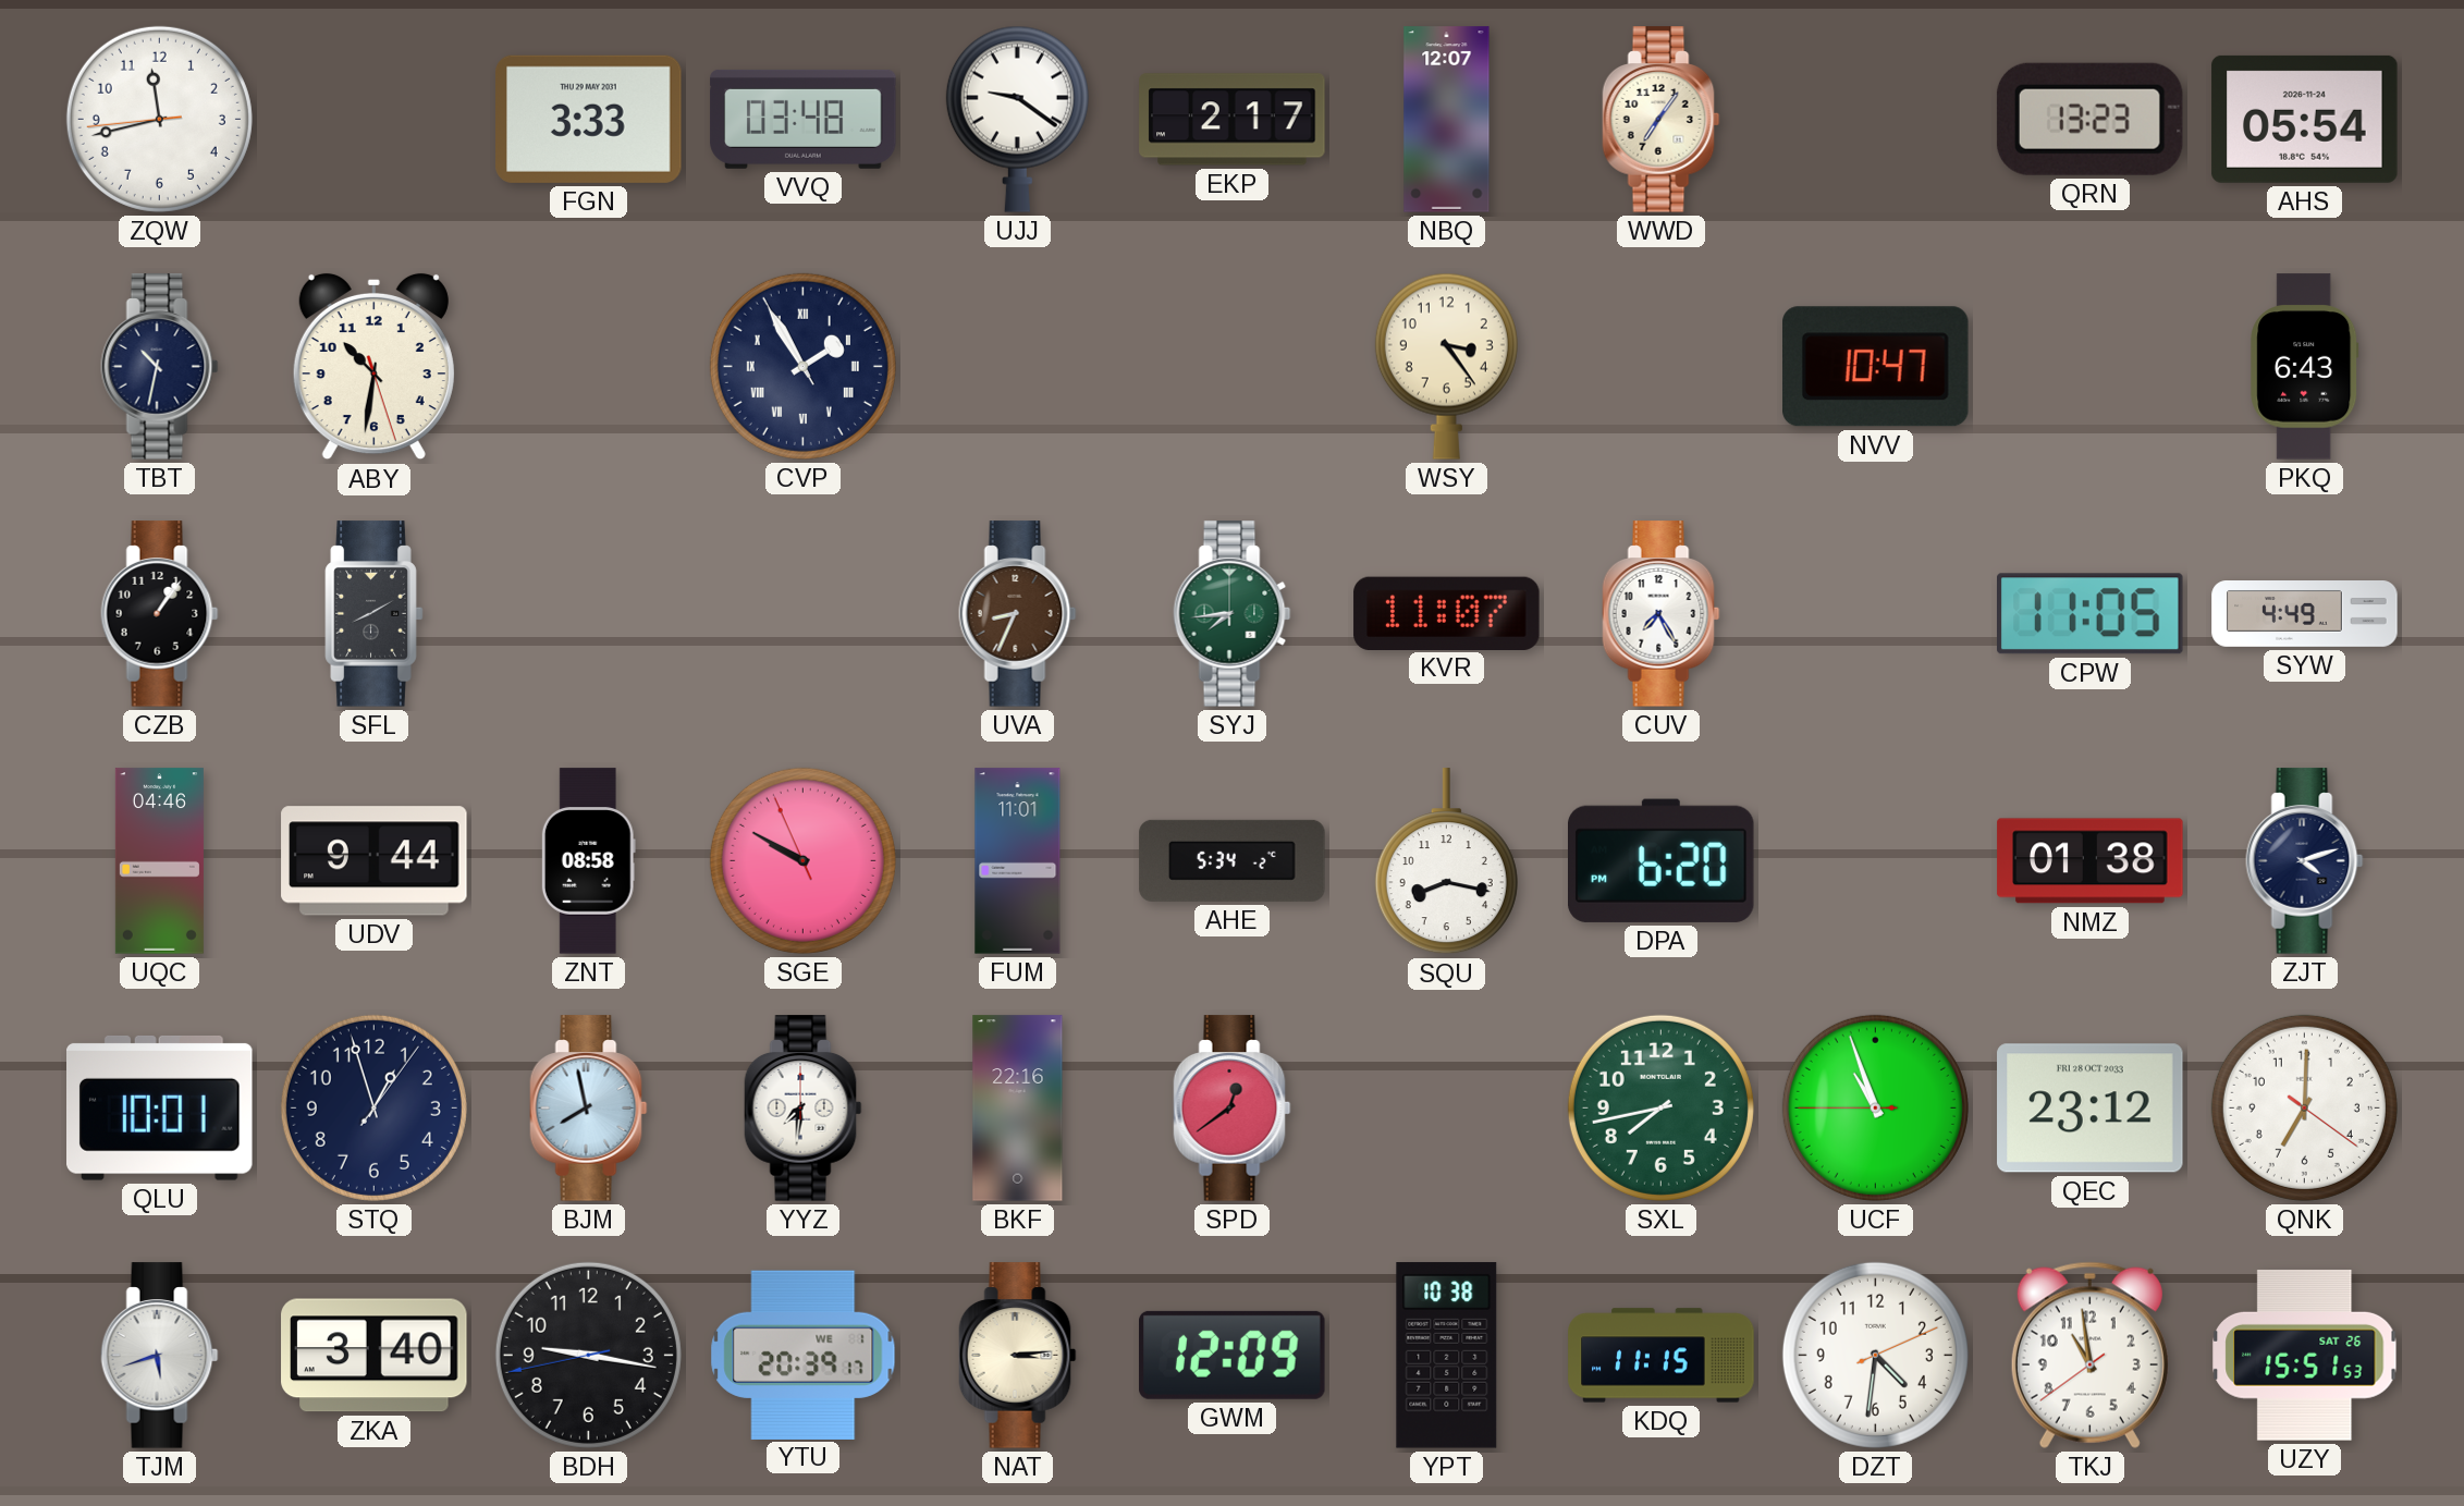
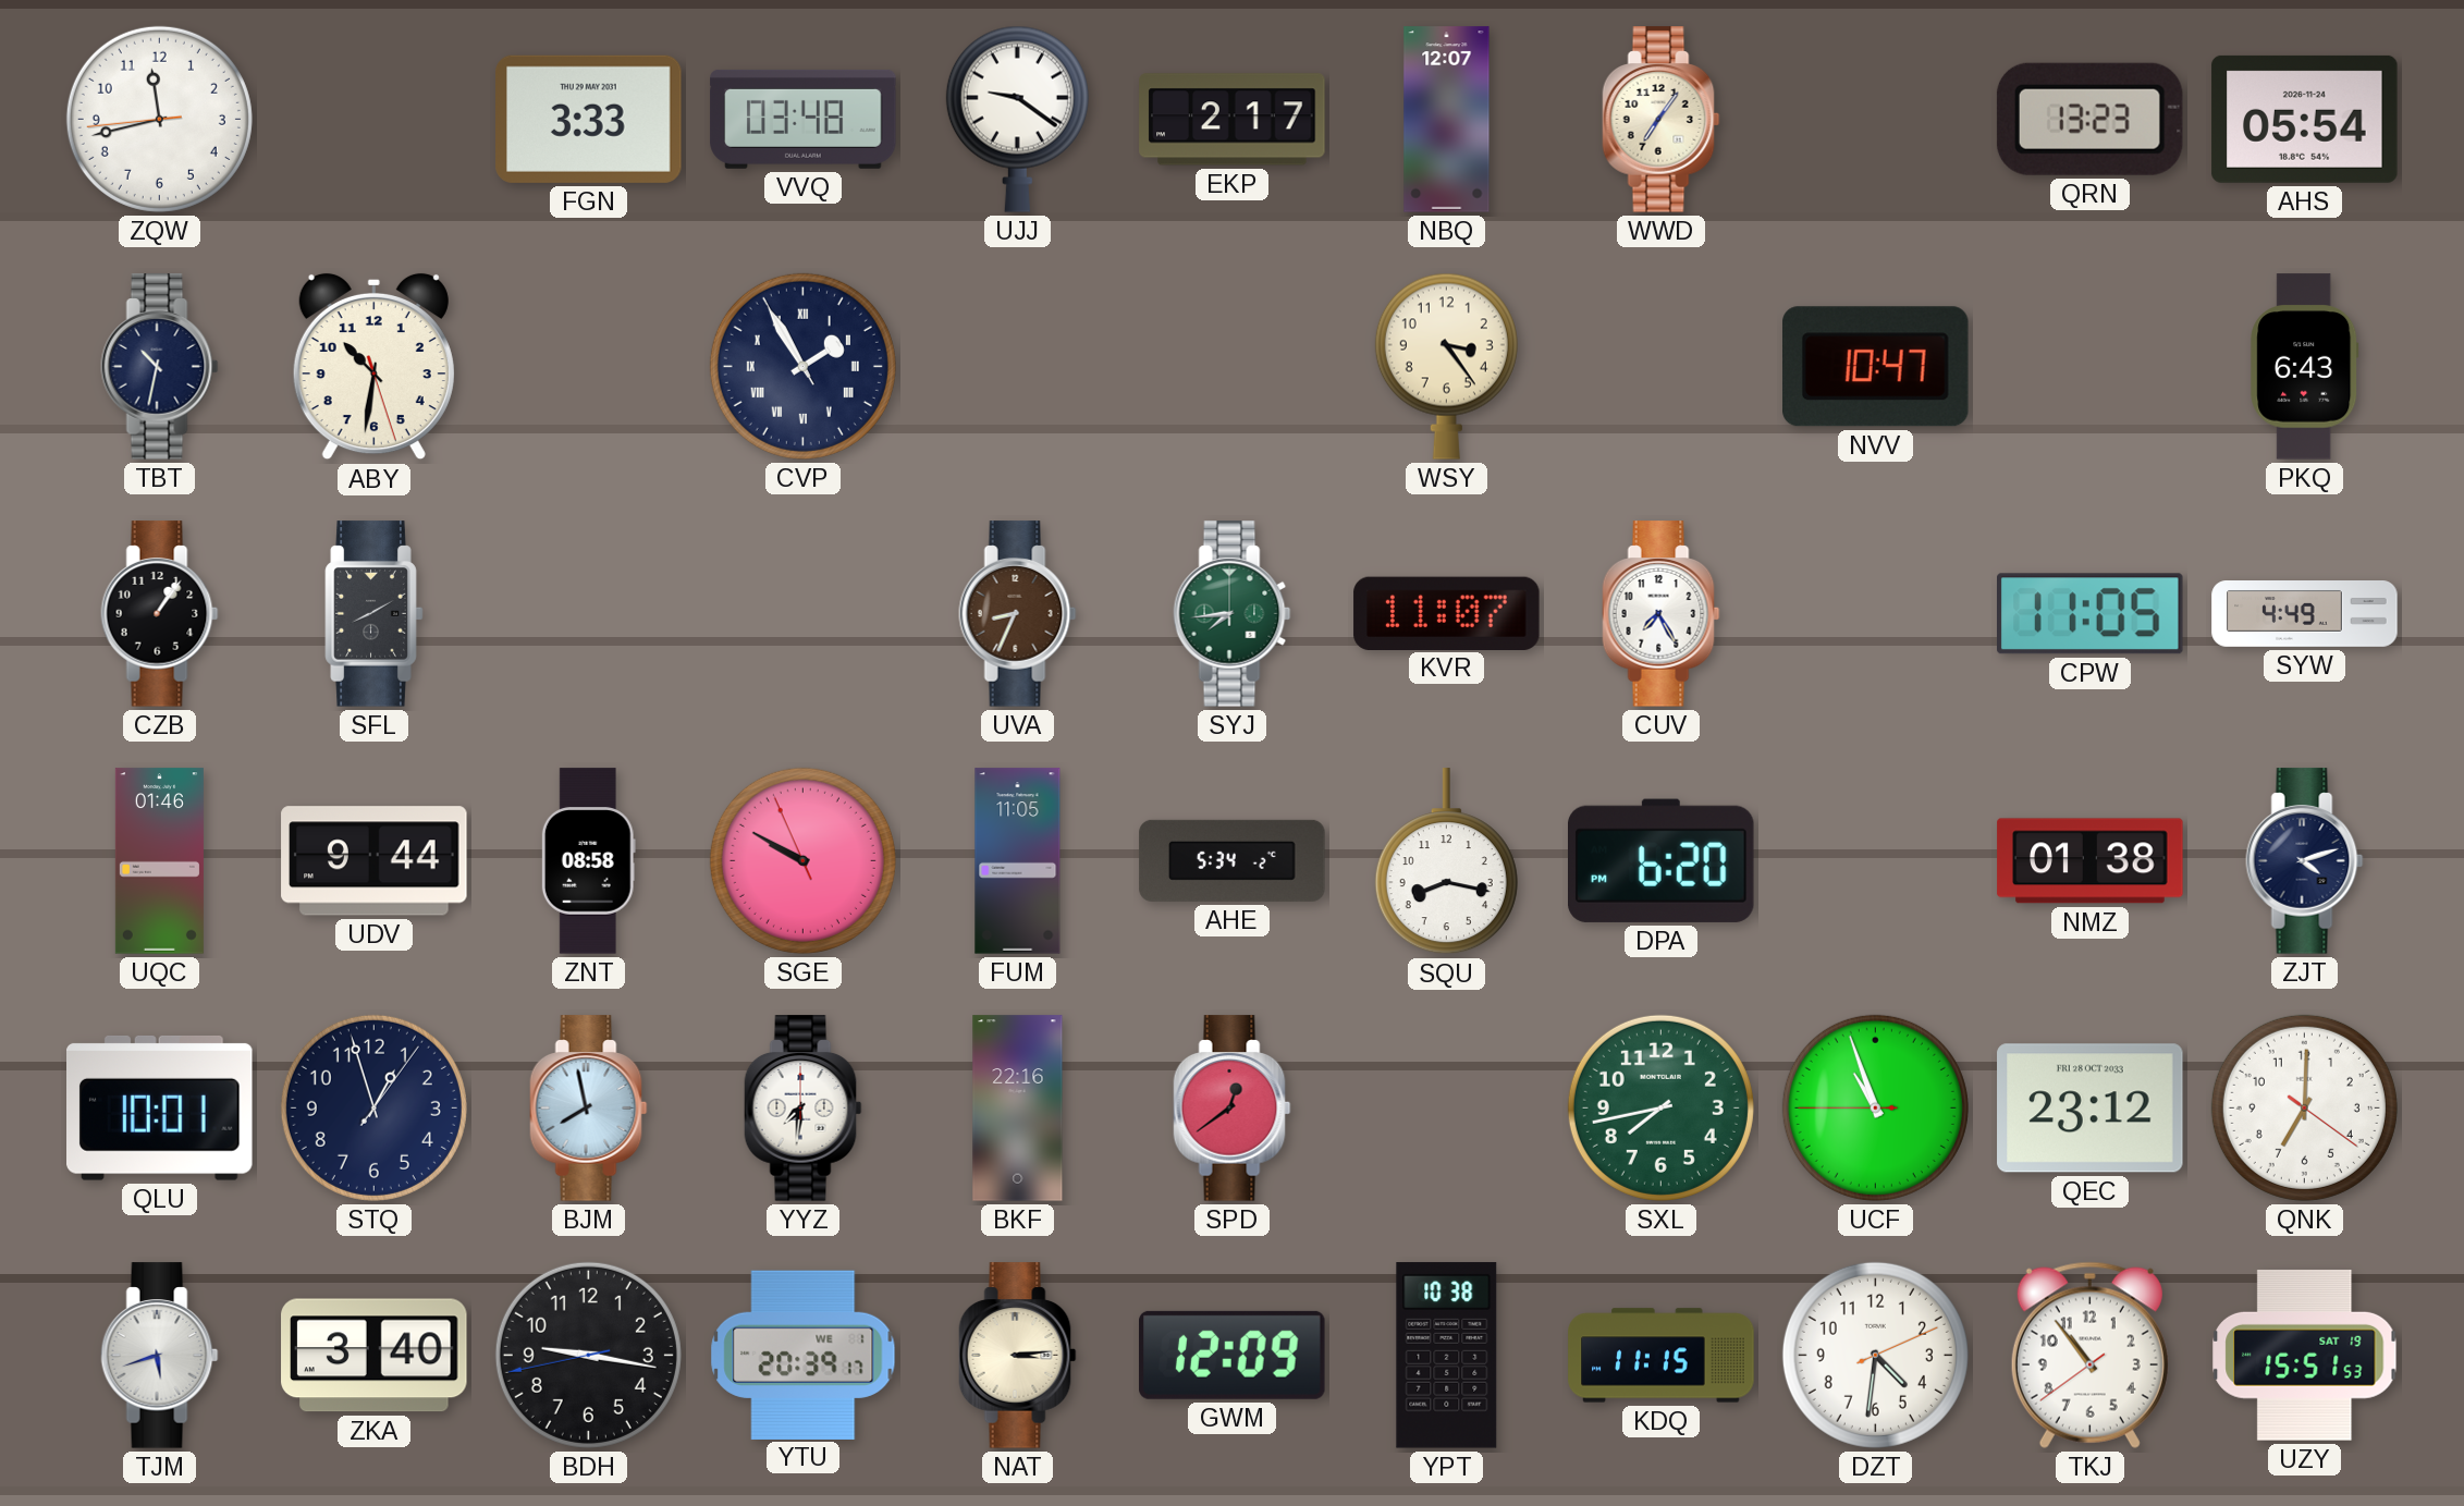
UQC: 04:46 -> 01:46
FUM: 11:01 -> 11:05
TKJ: 10:58 -> 10:53
UZY date: SAT 26 -> SAT 19
